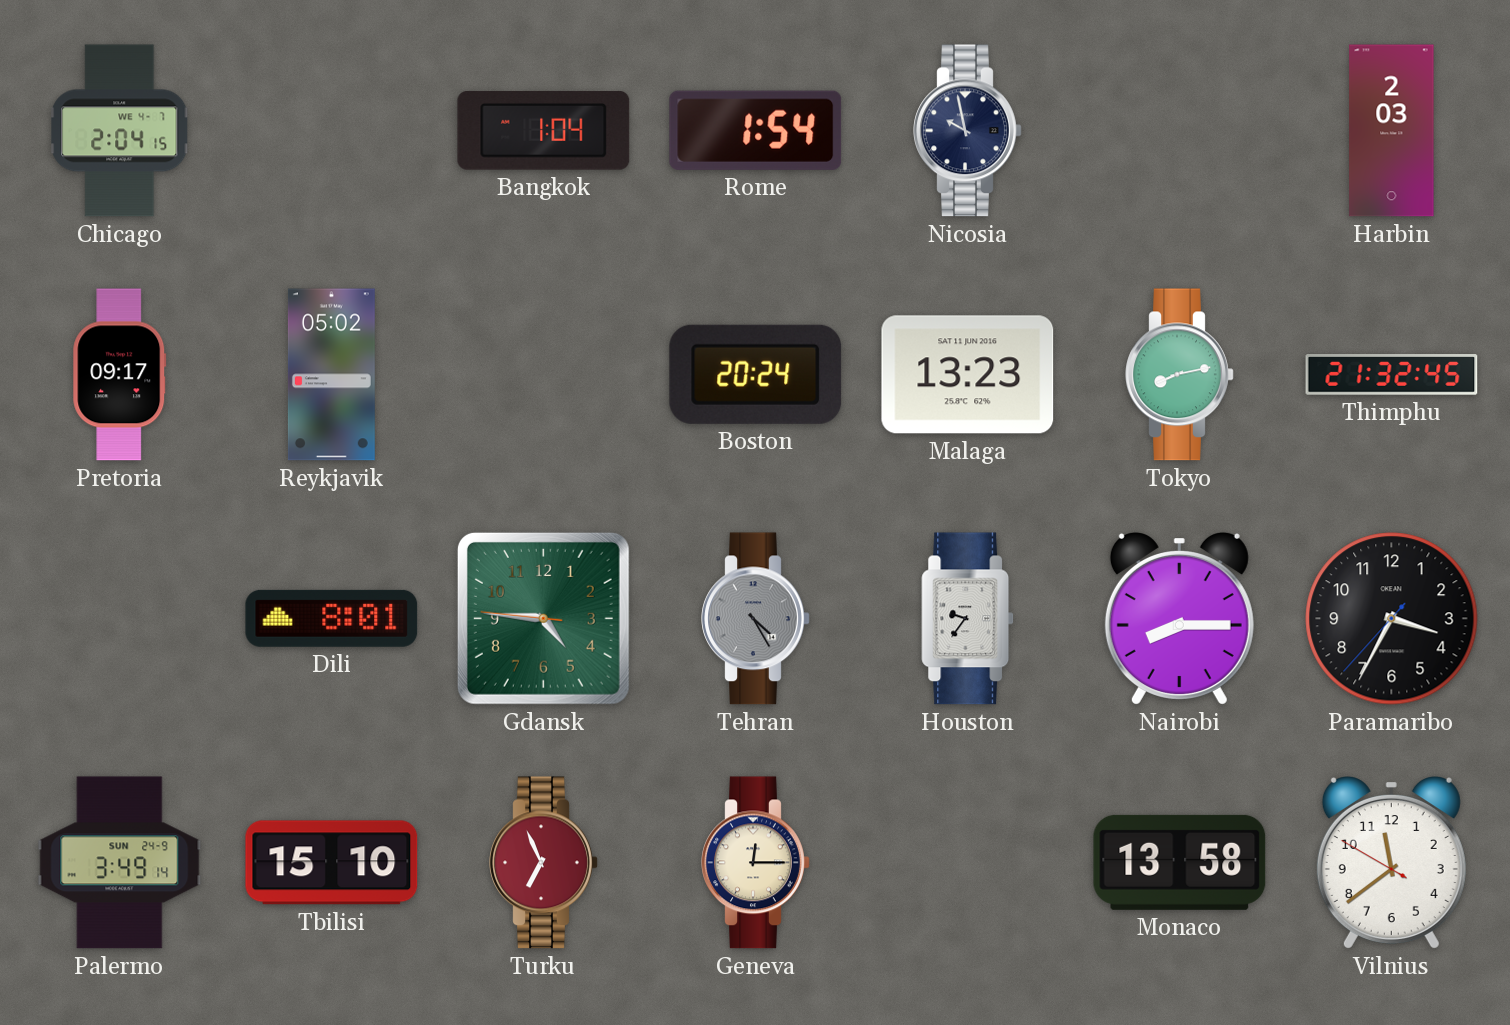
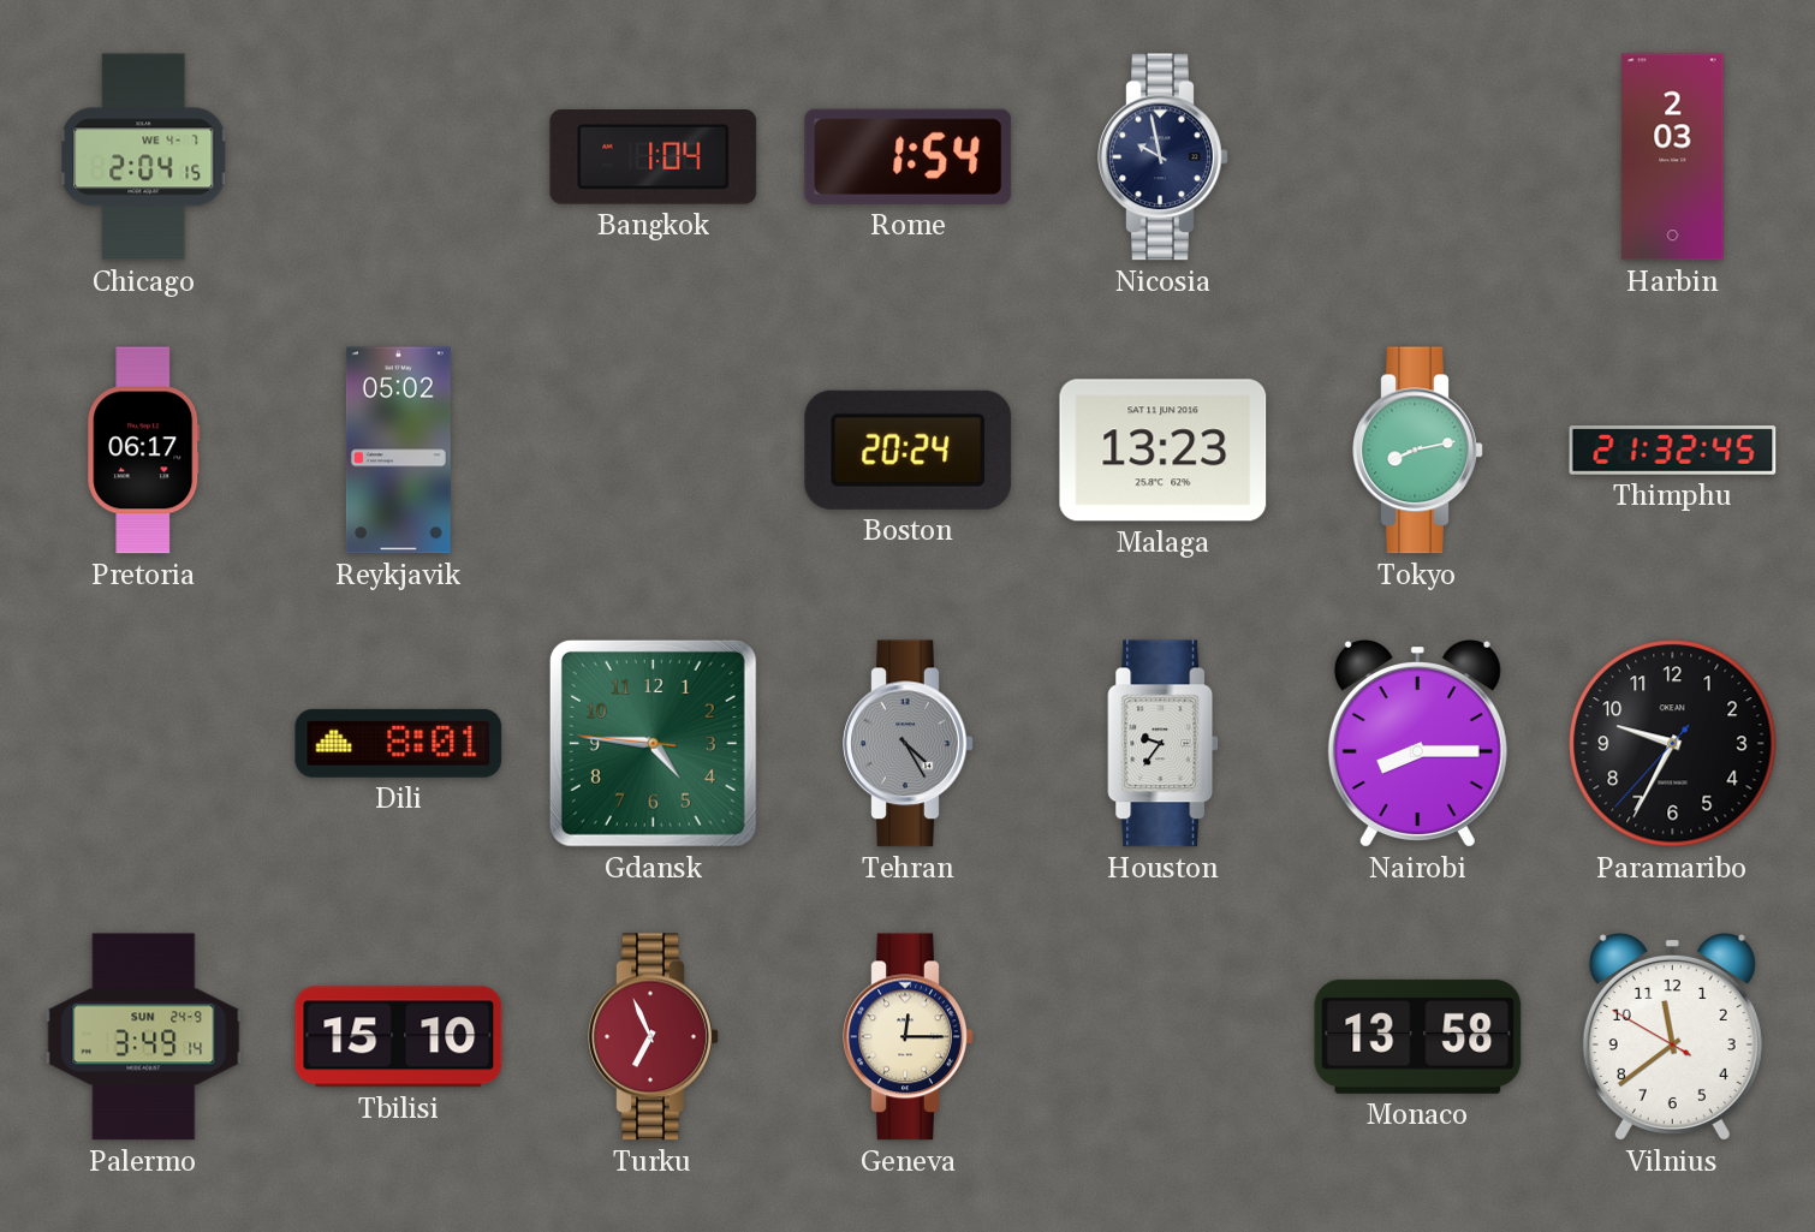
Pretoria: 09:17 -> 06:17
Paramaribo: 3:34 -> 9:34
